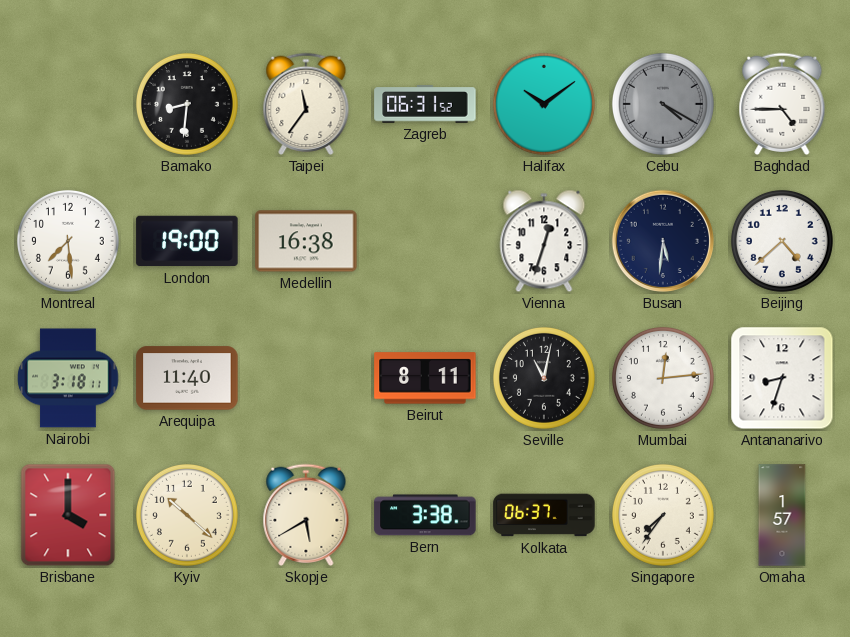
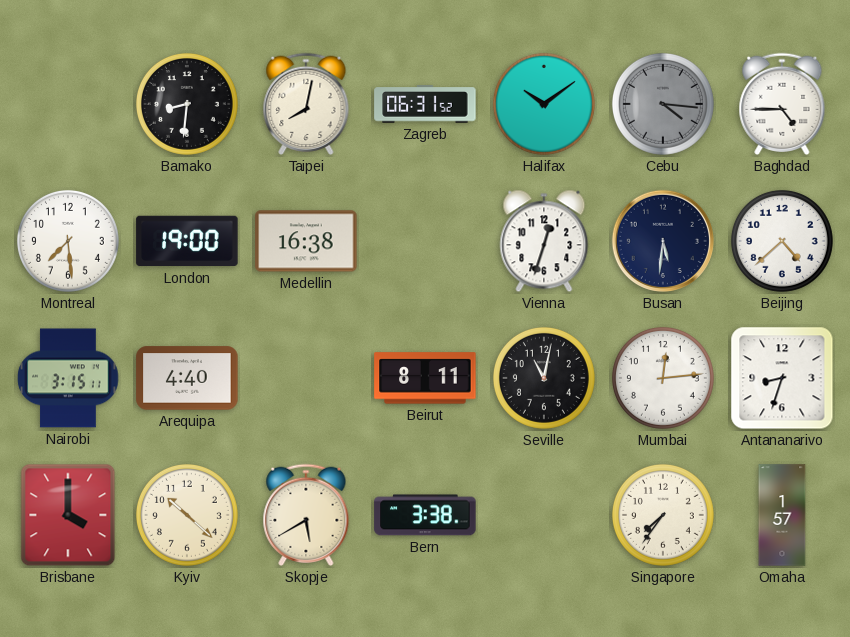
Taipei: 11:36 -> 8:02
Cebu: 4:20 -> 4:16
Nairobi: 3:18 -> 3:15
Arequipa: 11:40 -> 4:40
Kolkata: 06:37 -> none
